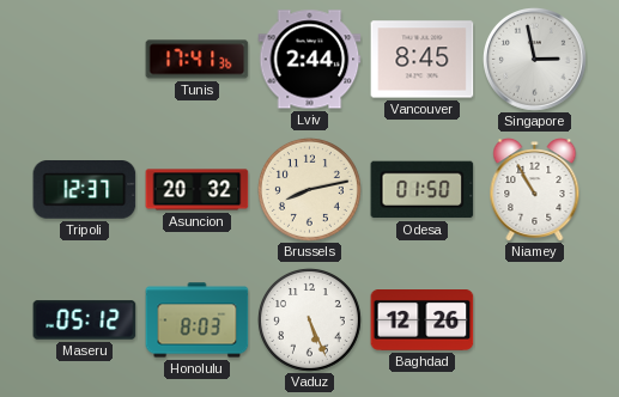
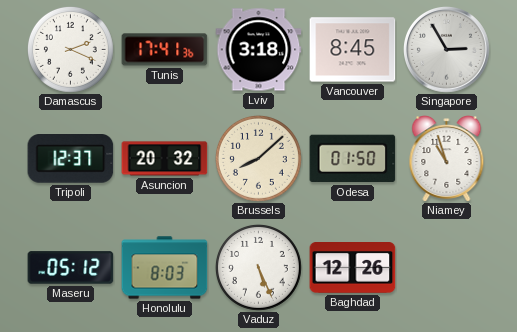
Damascus: none -> 2:19
Lviv: 2:44 -> 3:18
Singapore: 2:58 -> 2:55
Brussels: 8:13 -> 8:08
Niamey: 10:55 -> 10:57
